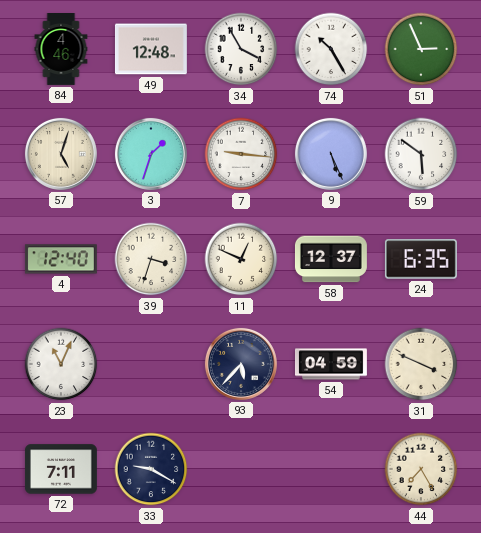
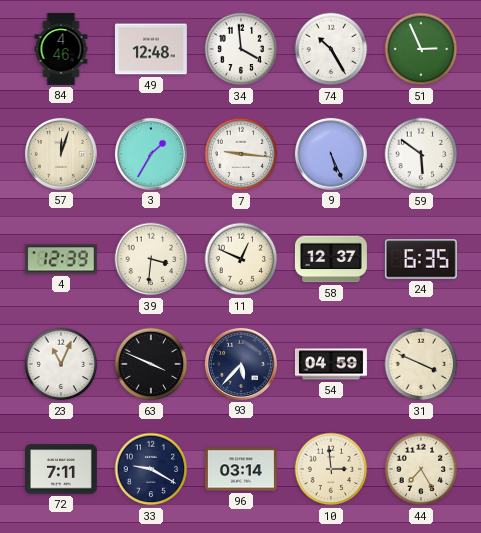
34: 3:55 -> 3:59
57: 5:03 -> 12:03
3: 1:33 -> 1:35
4: 12:40 -> 12:39
39: 3:33 -> 3:31
63: none -> 3:49
96: none -> 03:14
10: none -> 2:59
